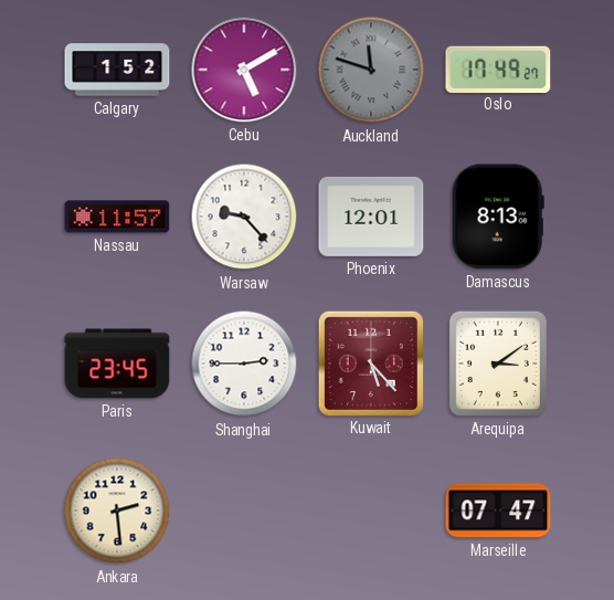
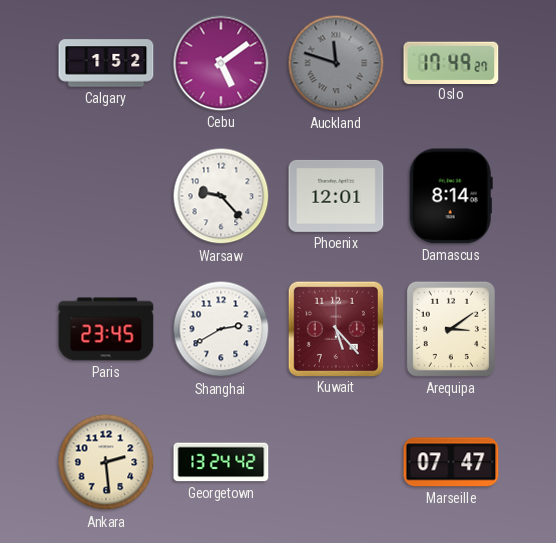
Cebu: 5:10 -> 5:09
Nassau: 11:57 -> none
Damascus: 8:13 -> 8:14
Shanghai: 2:45 -> 2:40
Georgetown: none -> 13:24
